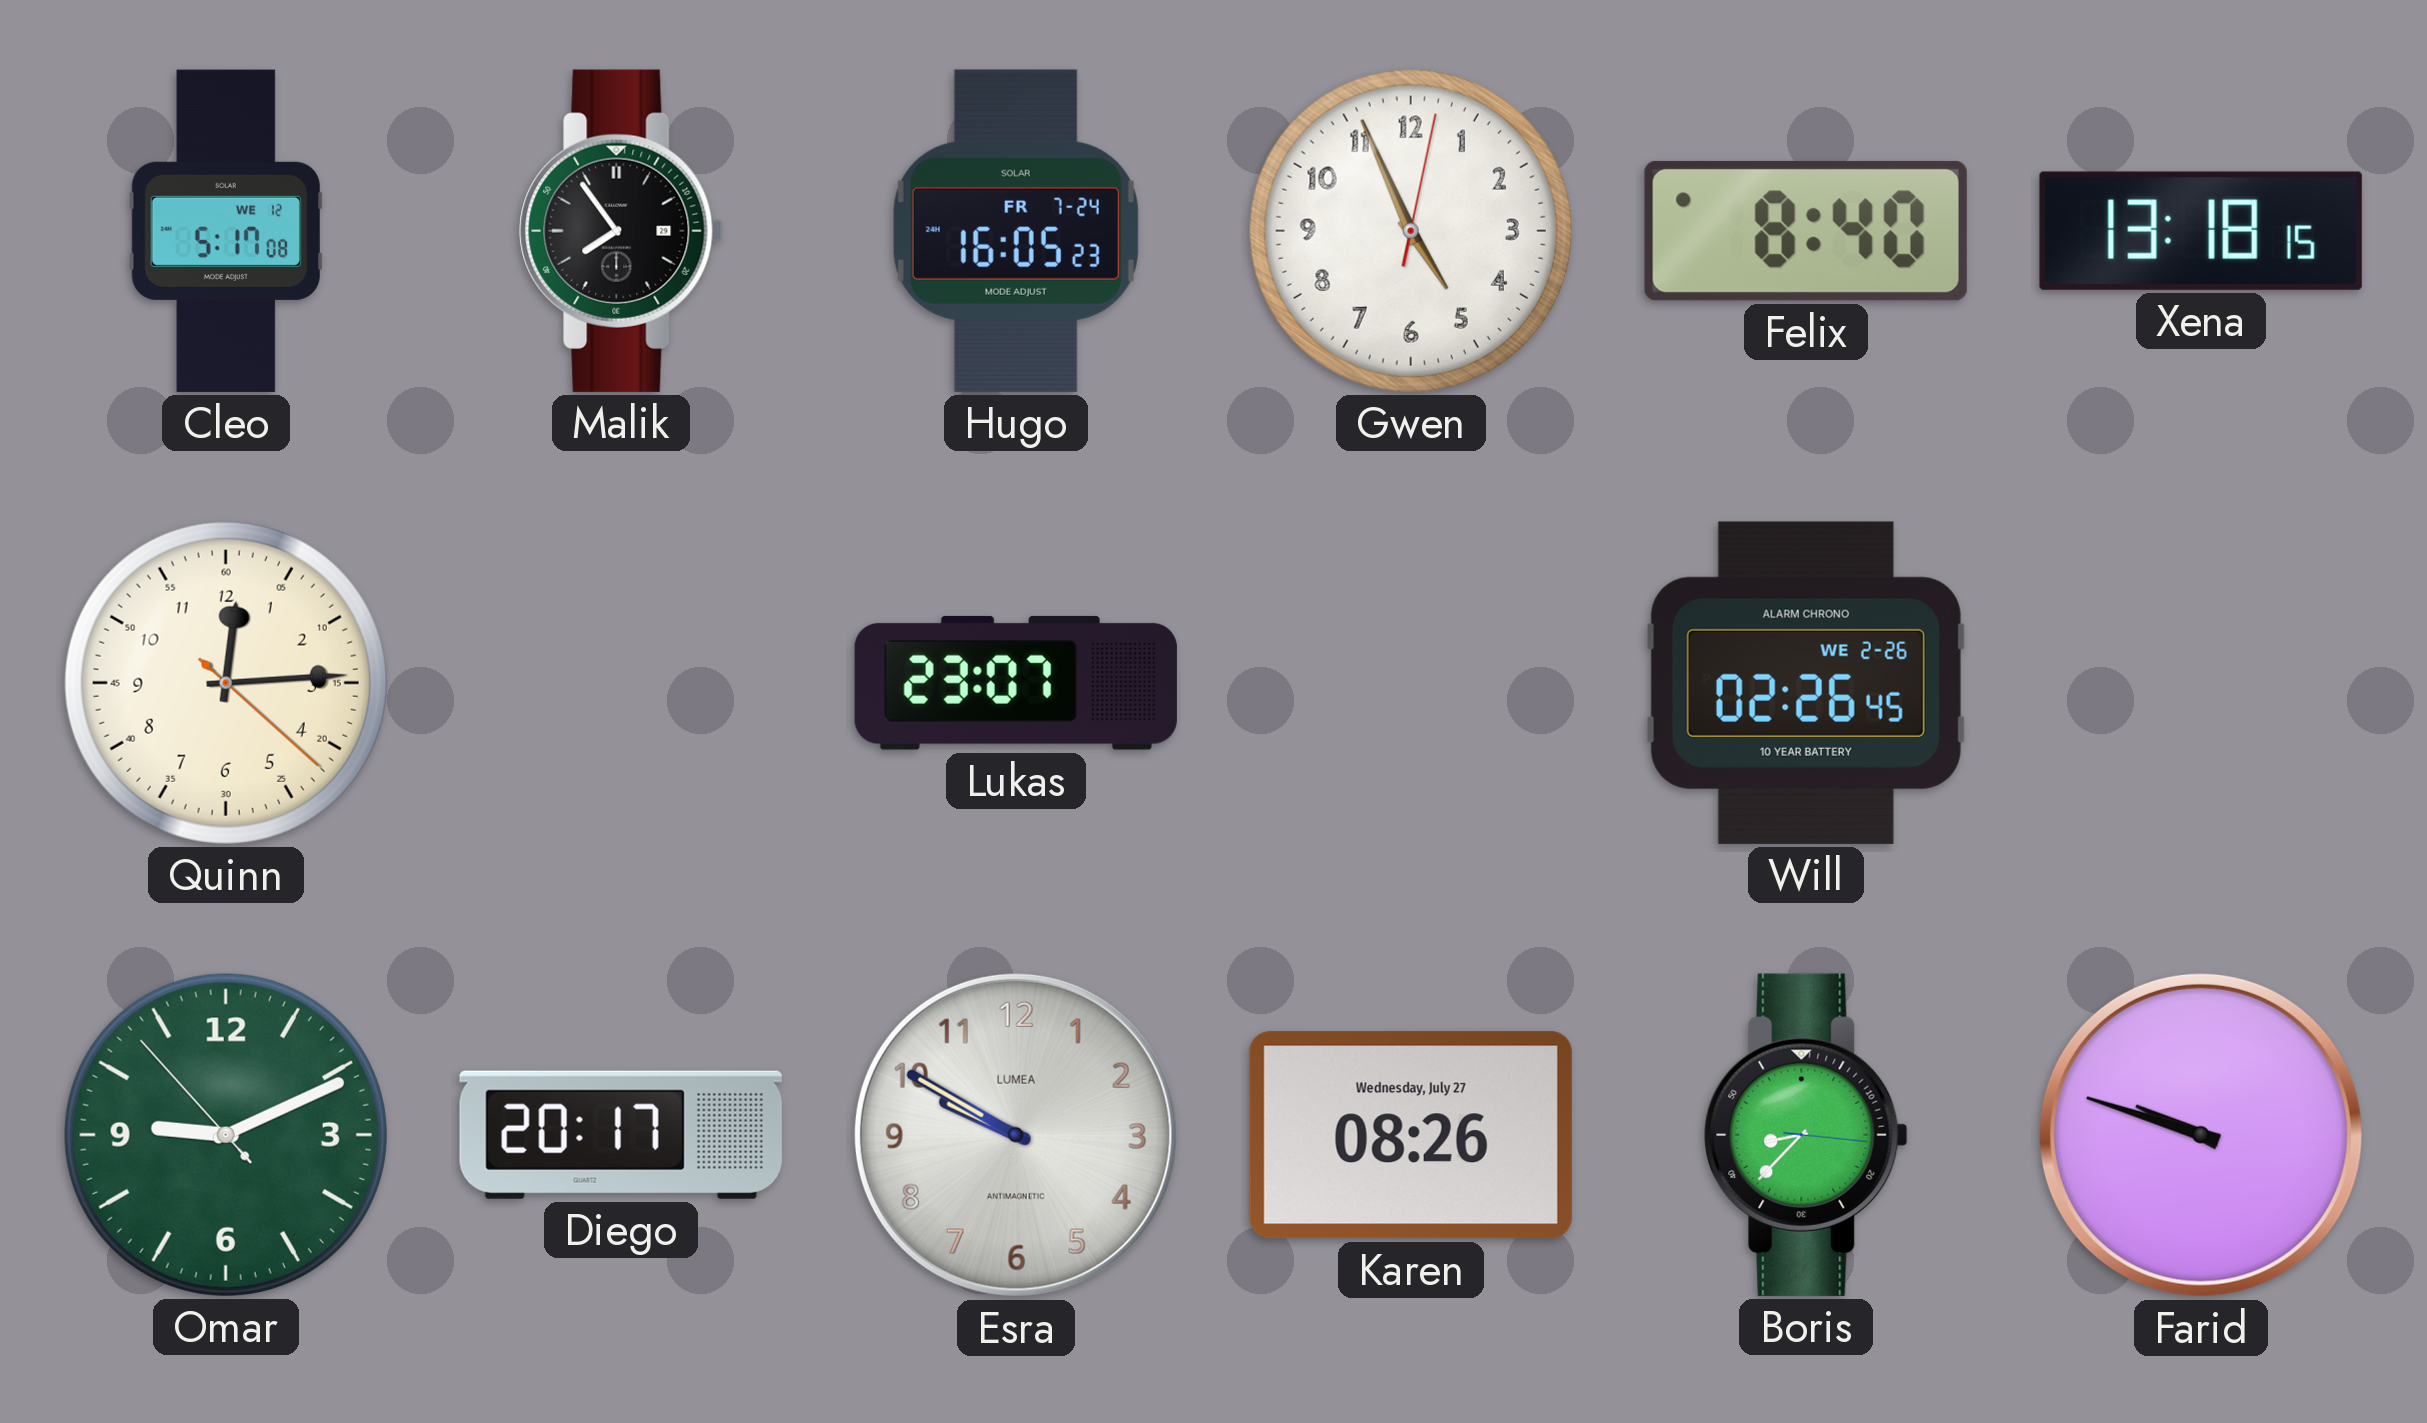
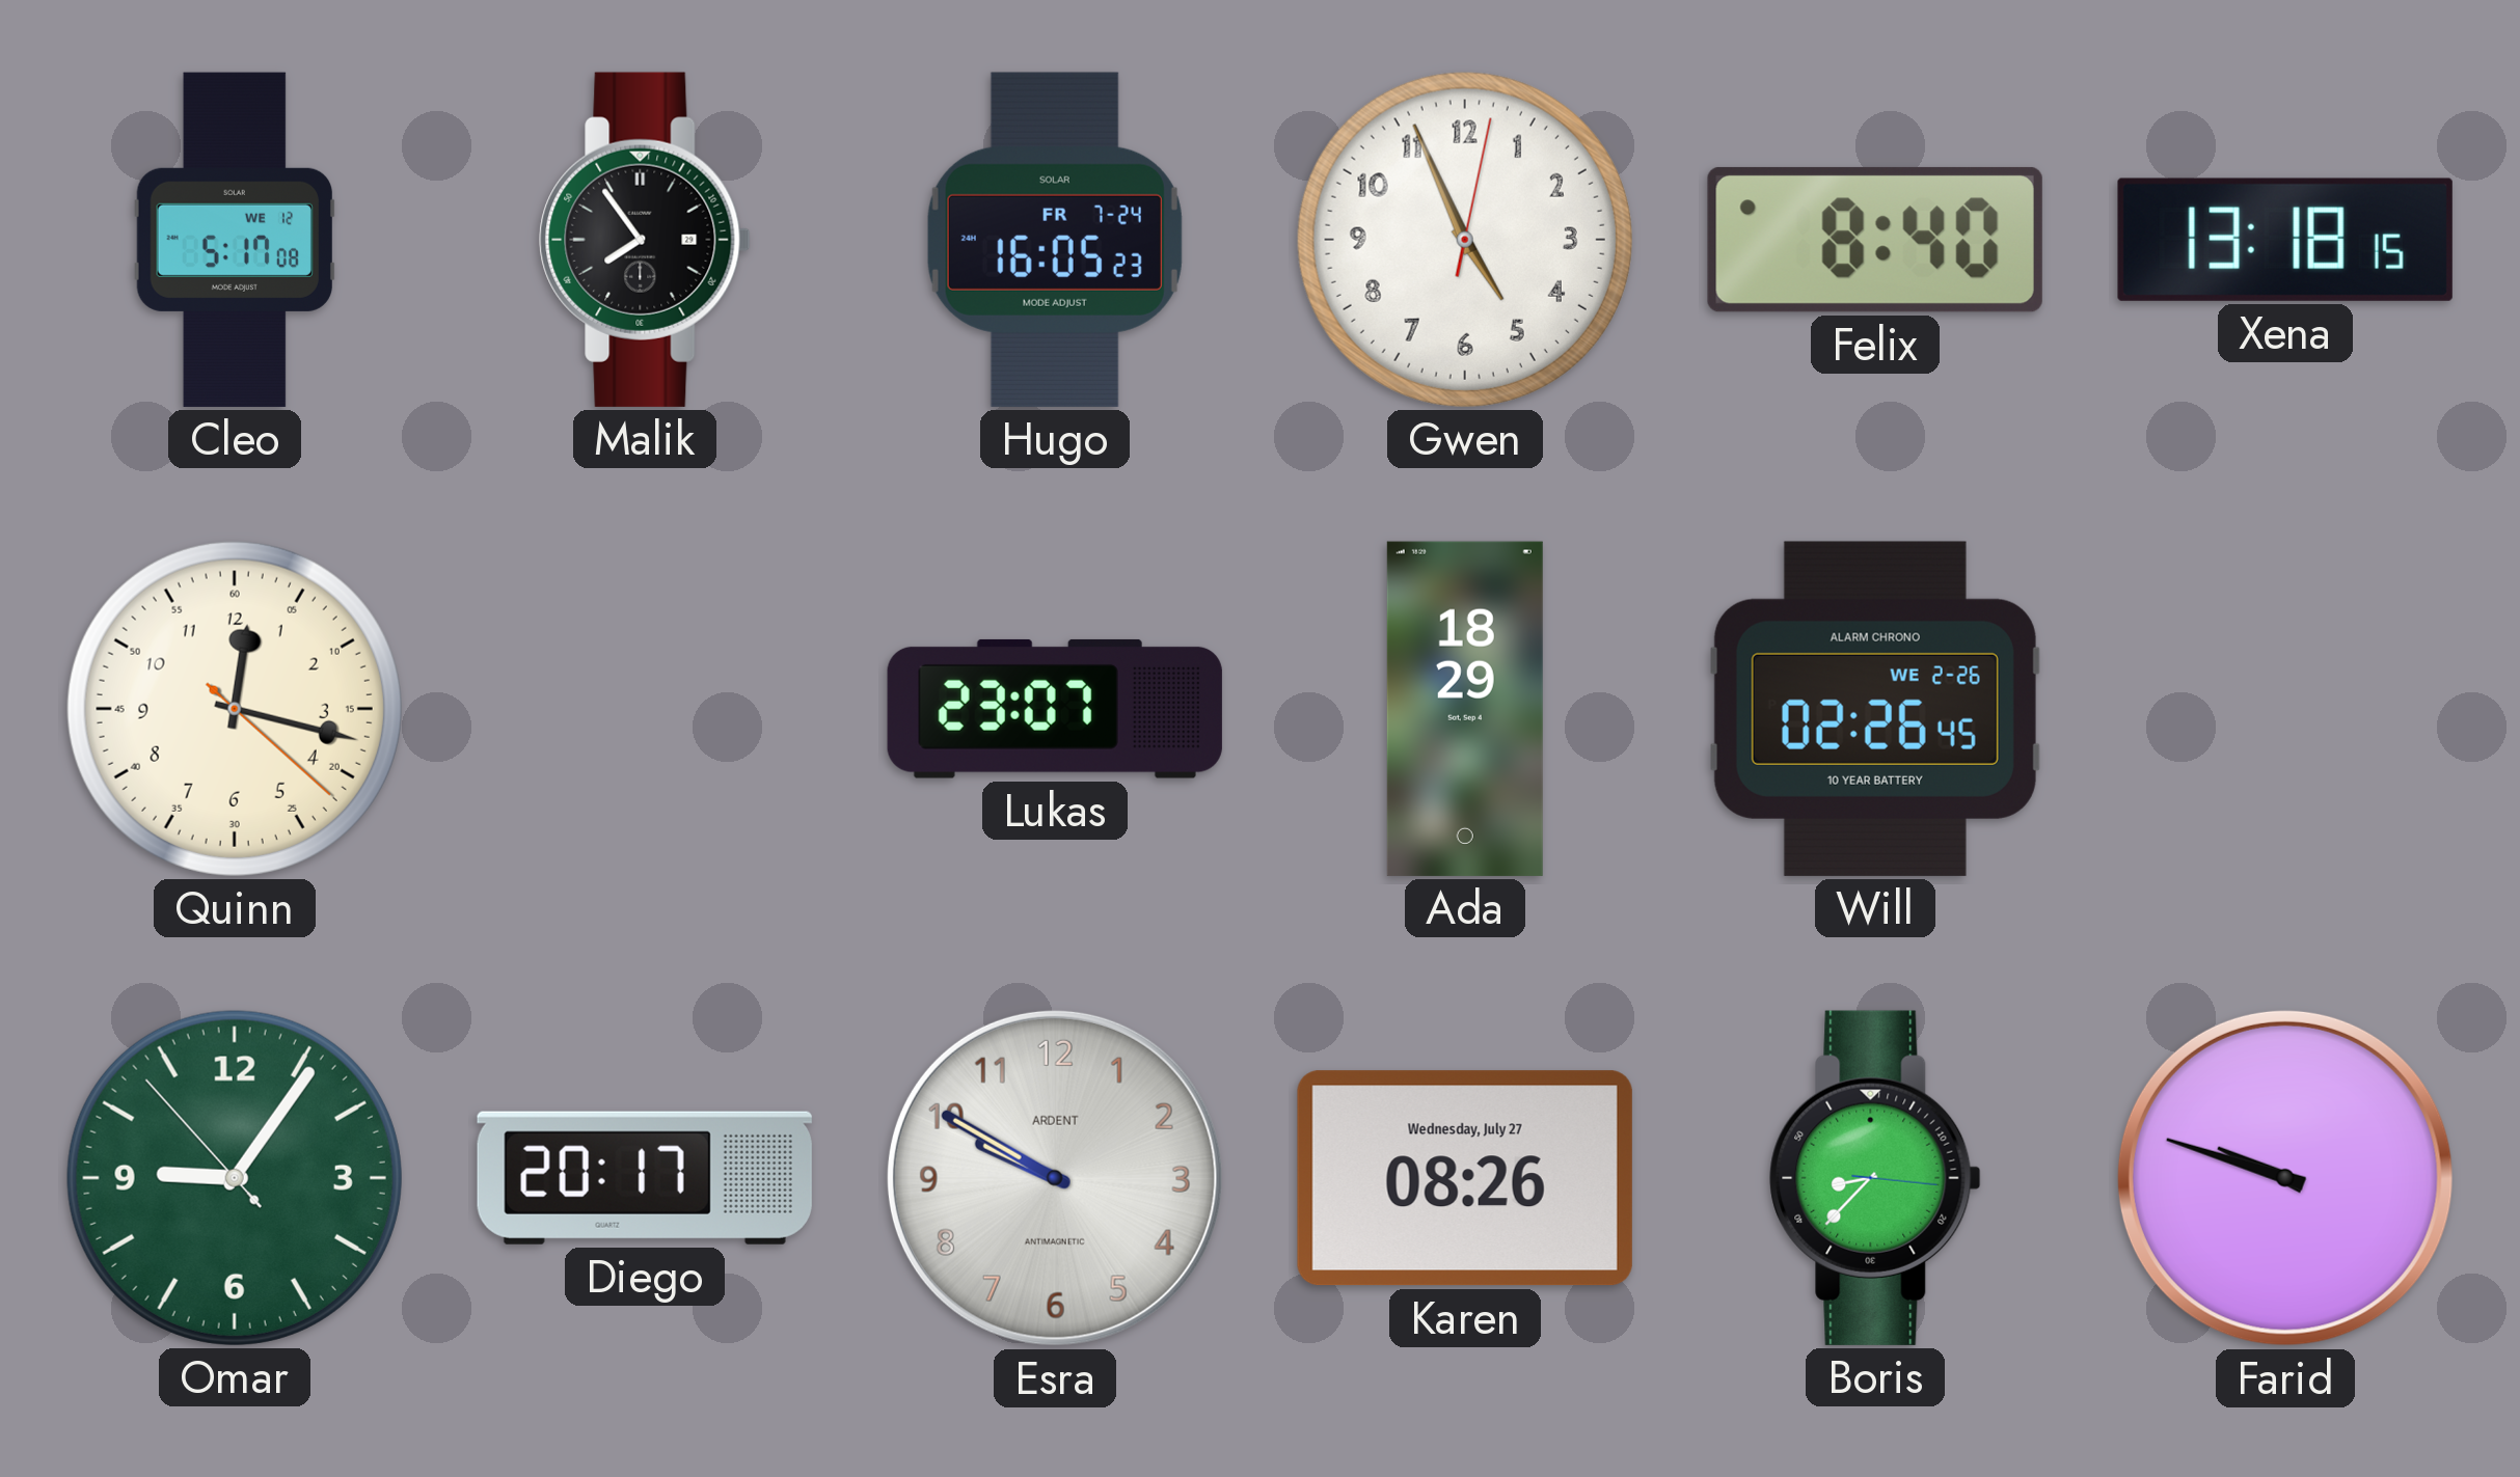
Quinn: 12:14 -> 12:17
Ada: none -> 18:29
Omar: 9:10 -> 9:05
Esra brand: LUMEA -> ARDENT
